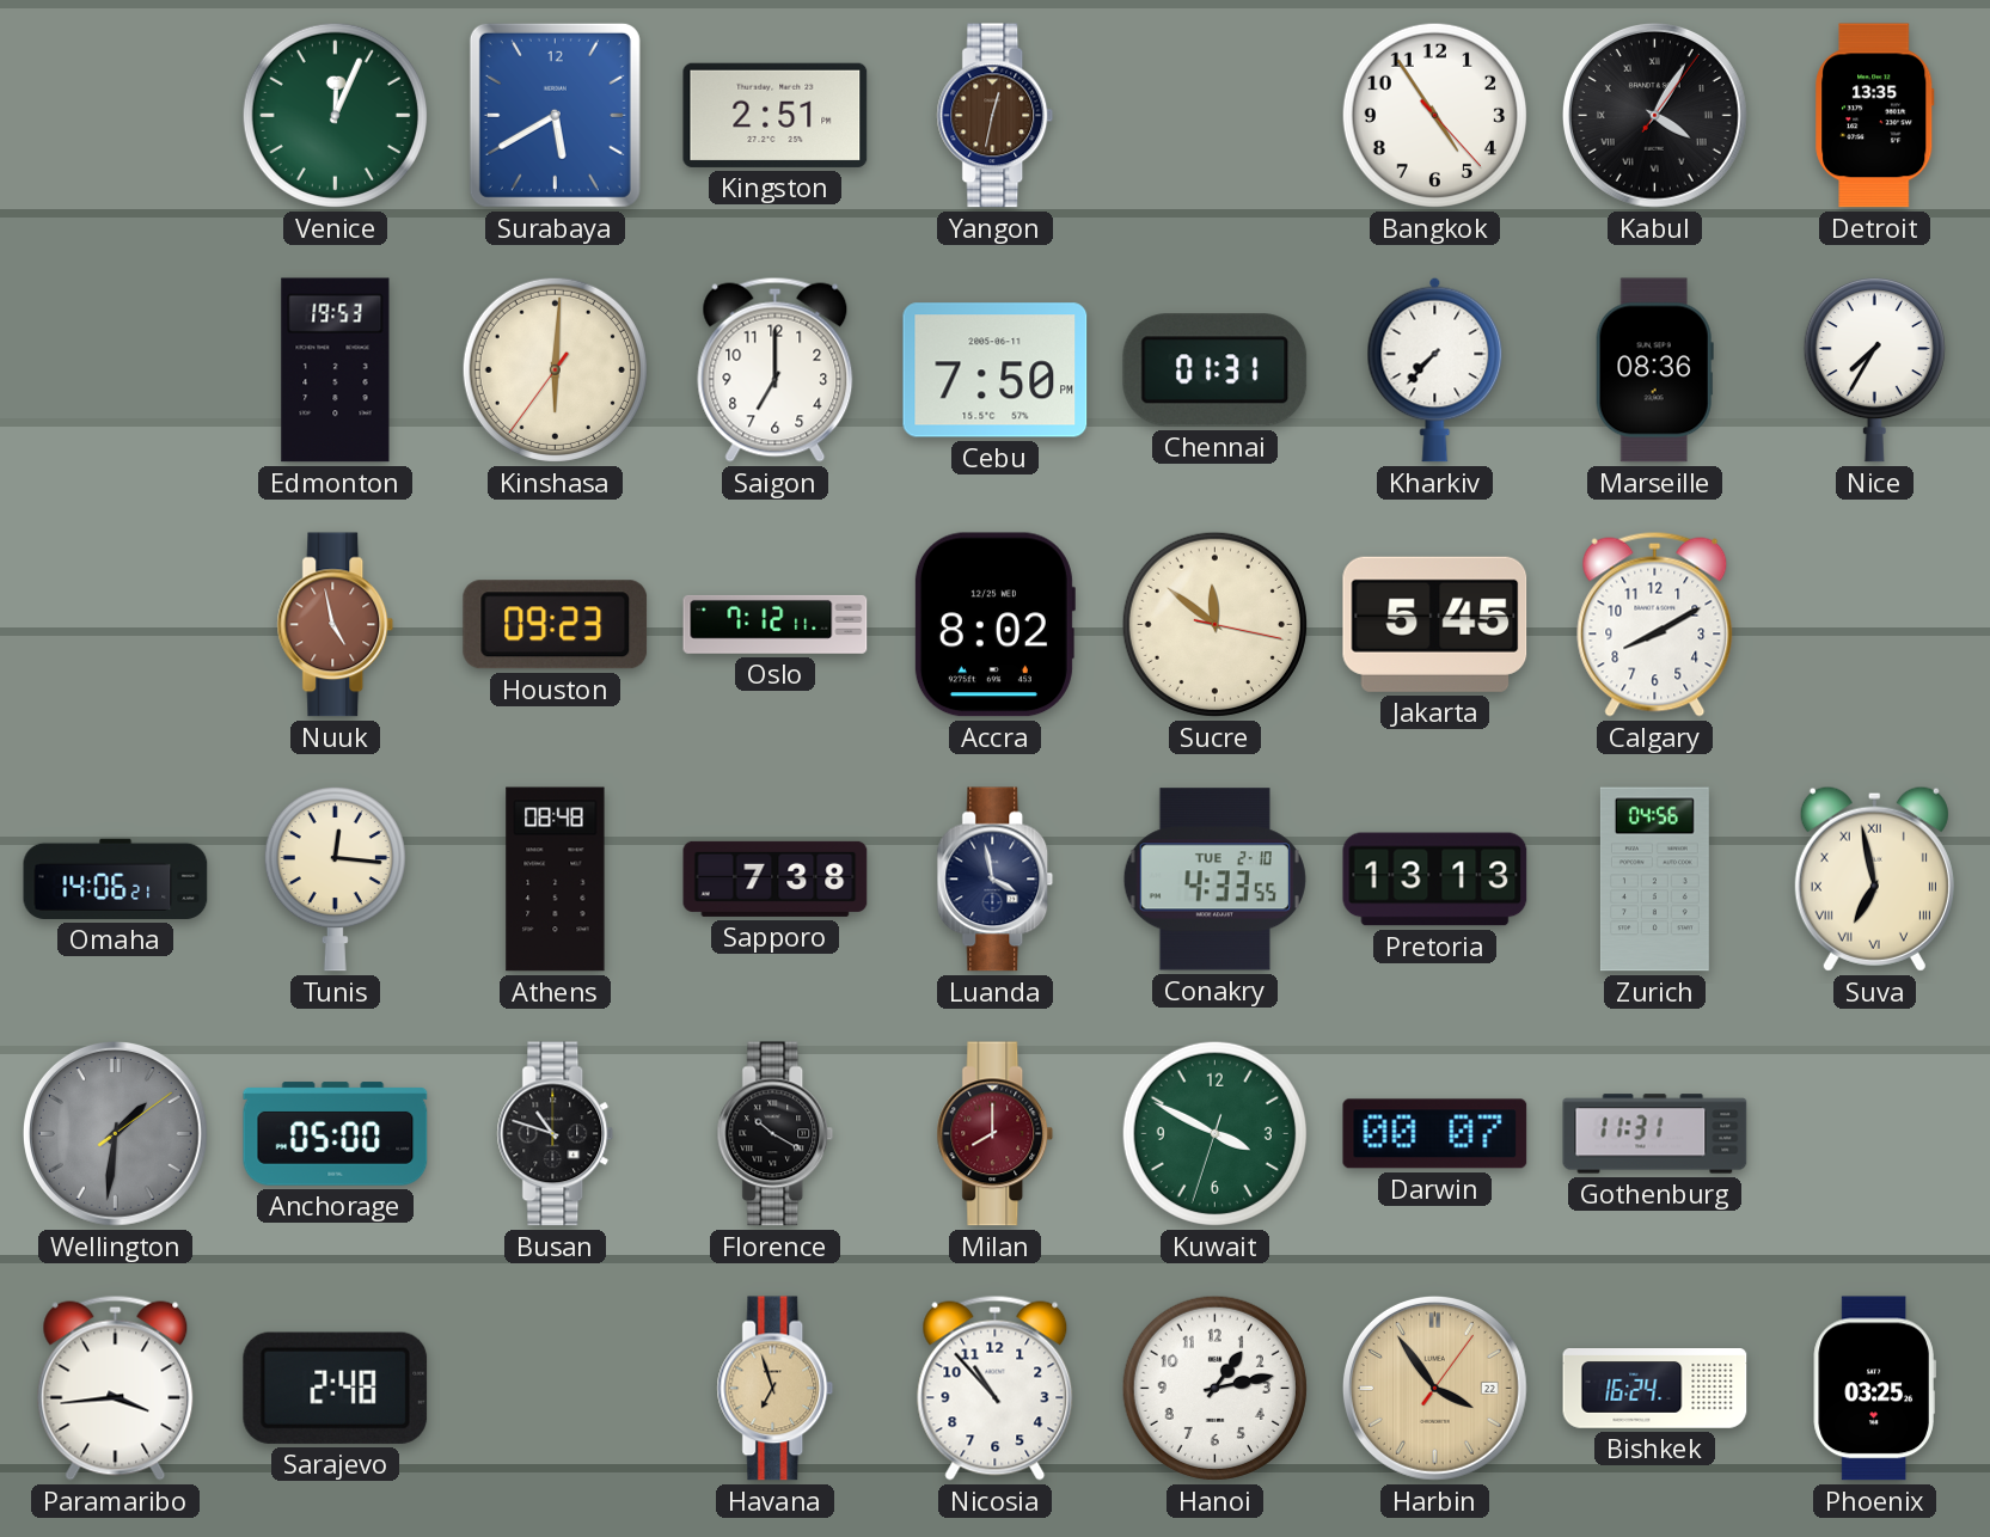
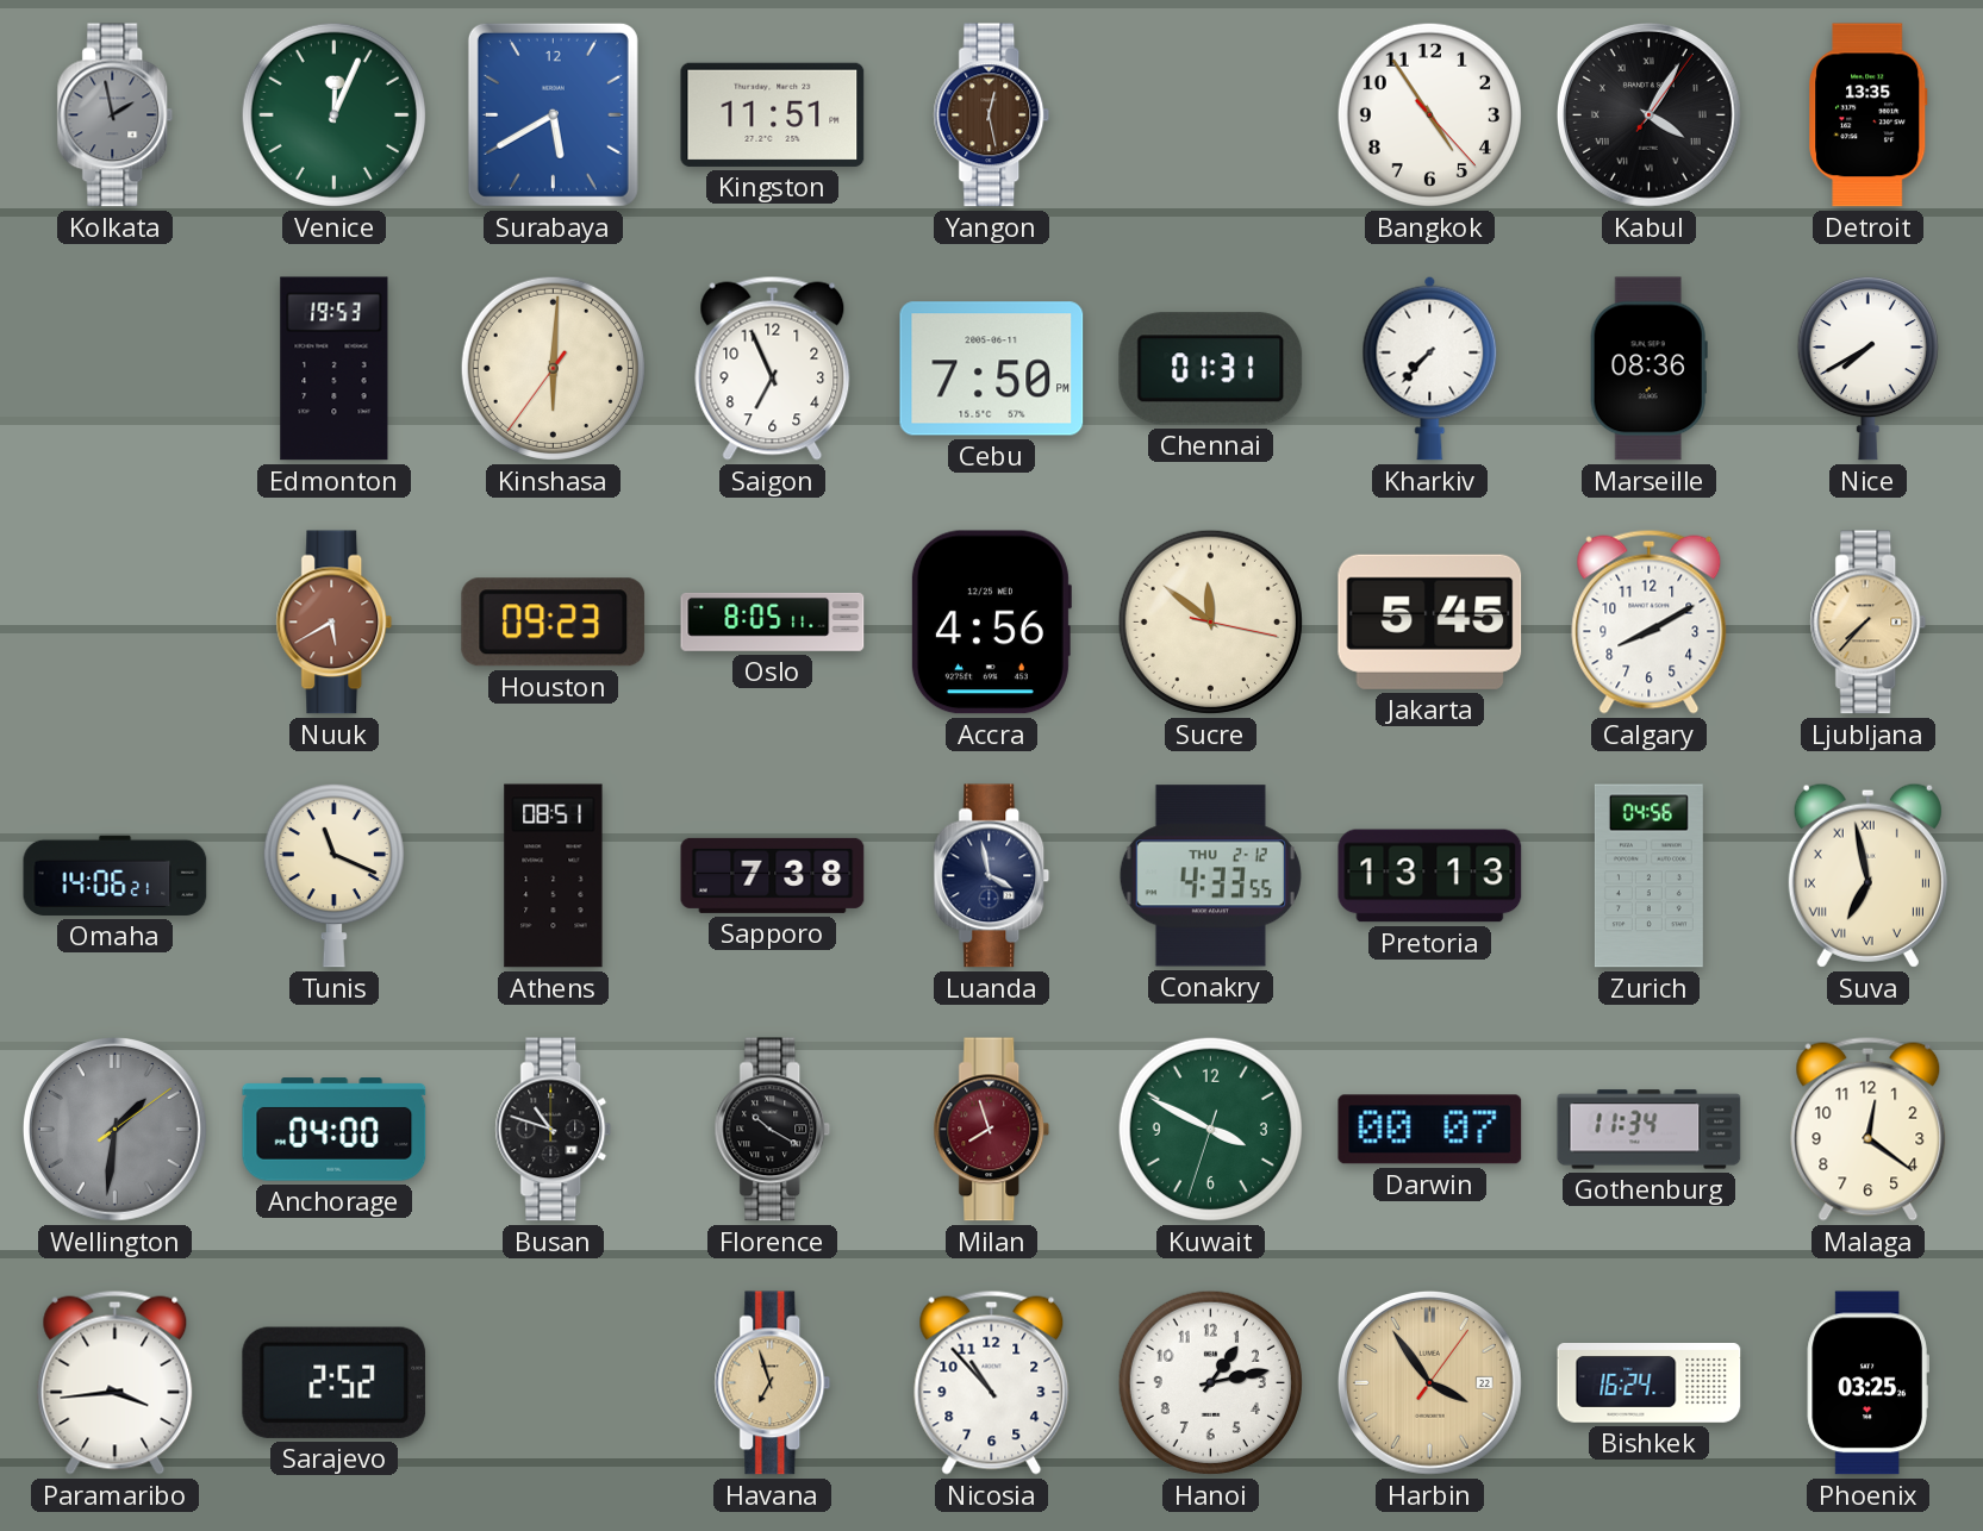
Kolkata: none -> 1:58
Kingston: 2:51 -> 11:51
Yangon: 12:32 -> 12:28
Saigon: 7:00 -> 6:56
Nice: 7:35 -> 7:40
Nuuk: 4:58 -> 5:40
Oslo: 7:12 -> 8:05
Accra: 8:02 -> 4:56
Ljubljana: none -> 7:37
Tunis: 12:16 -> 11:19
Athens: 08:48 -> 08:51
Conakry date: TUE 2-10 -> THU 2-12
Anchorage: 05:00 -> 04:00
Milan: 8:00 -> 7:57
Gothenburg: 11:31 -> 11:34
Malaga: none -> 12:21
Sarajevo: 2:48 -> 2:52
